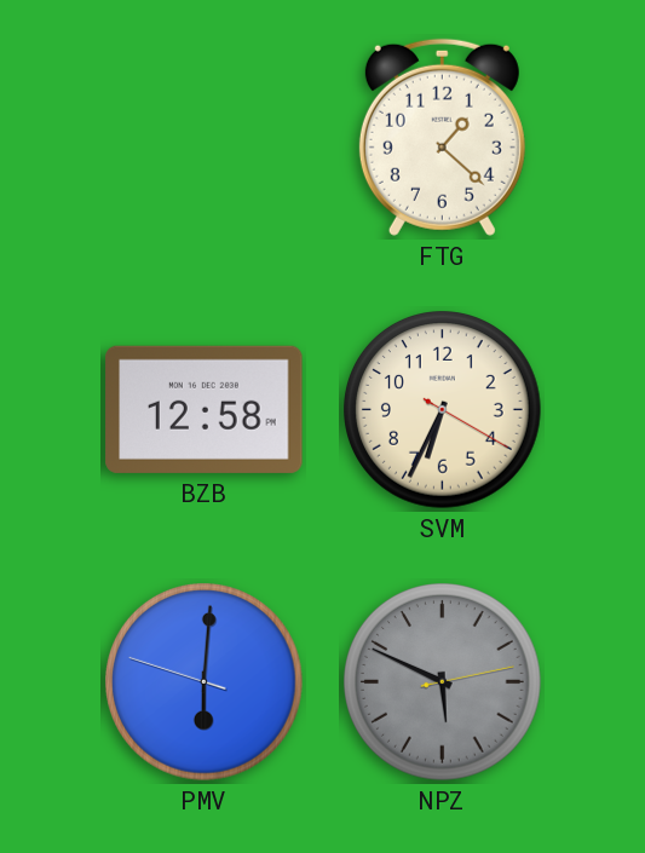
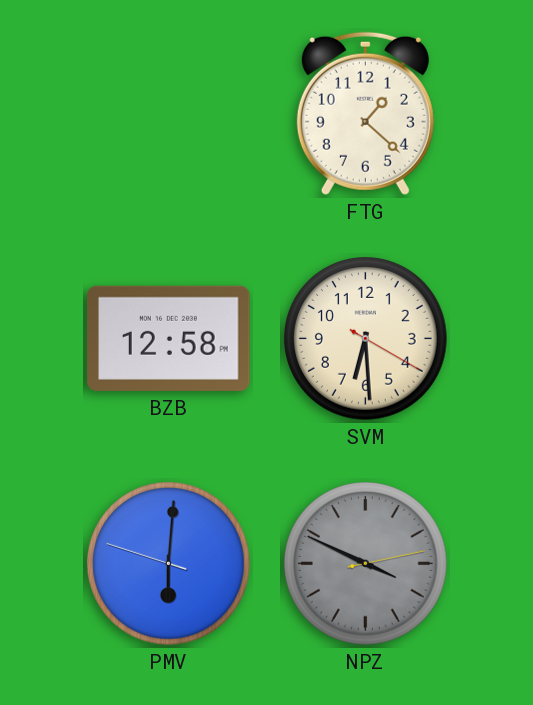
SVM: 6:34 -> 6:29
NPZ: 5:49 -> 3:49
